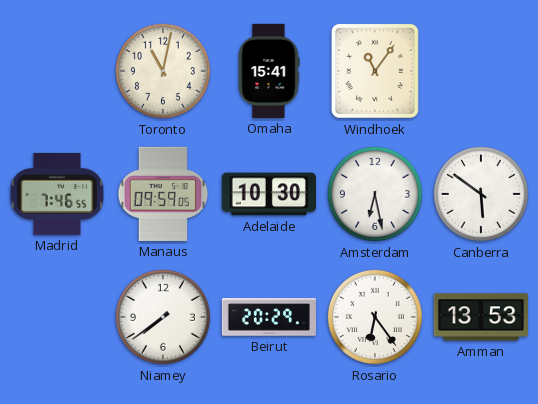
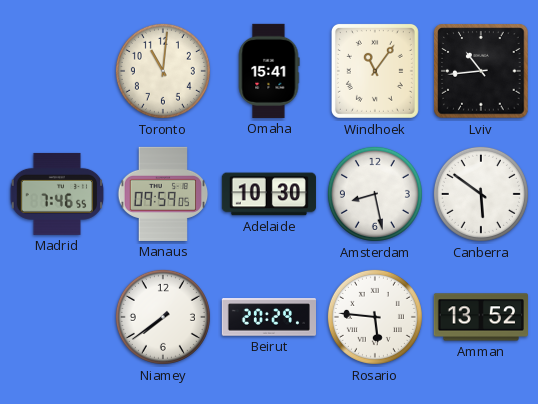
Toronto: 11:02 -> 11:01
Lviv: none -> 10:44
Amsterdam: 6:28 -> 8:28
Rosario: 6:24 -> 5:46
Amman: 13:53 -> 13:52
